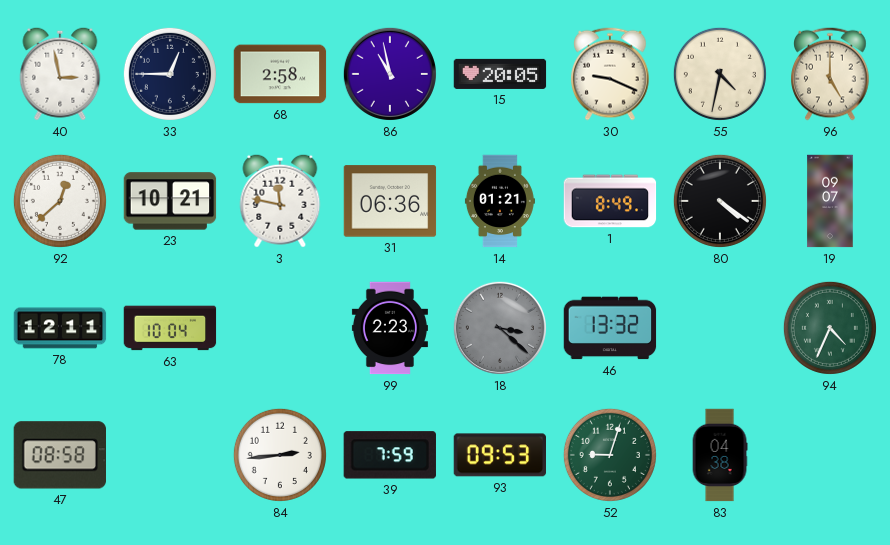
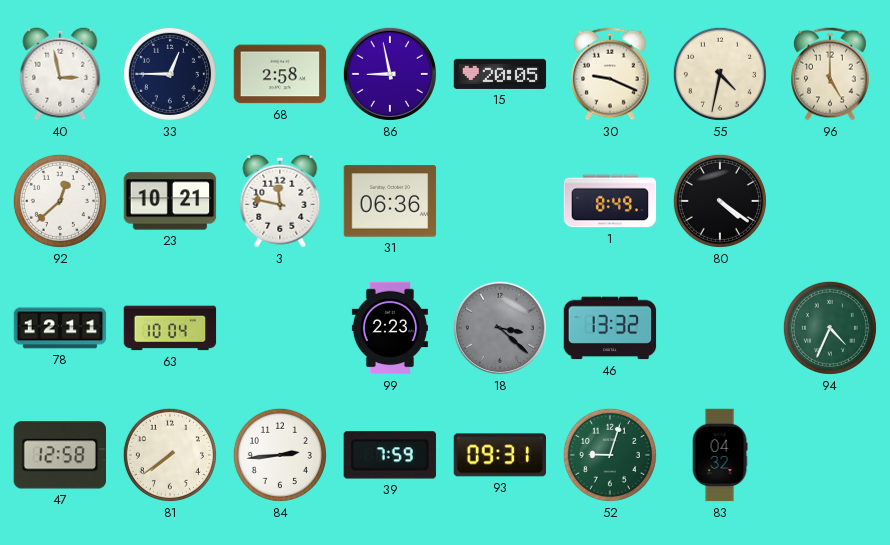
86: 10:58 -> 8:58
14: 01:21 -> none
19: 09:07 -> none
47: 08:58 -> 12:58
81: none -> 7:39
93: 09:53 -> 09:31
83: 04:38 -> 04:32
